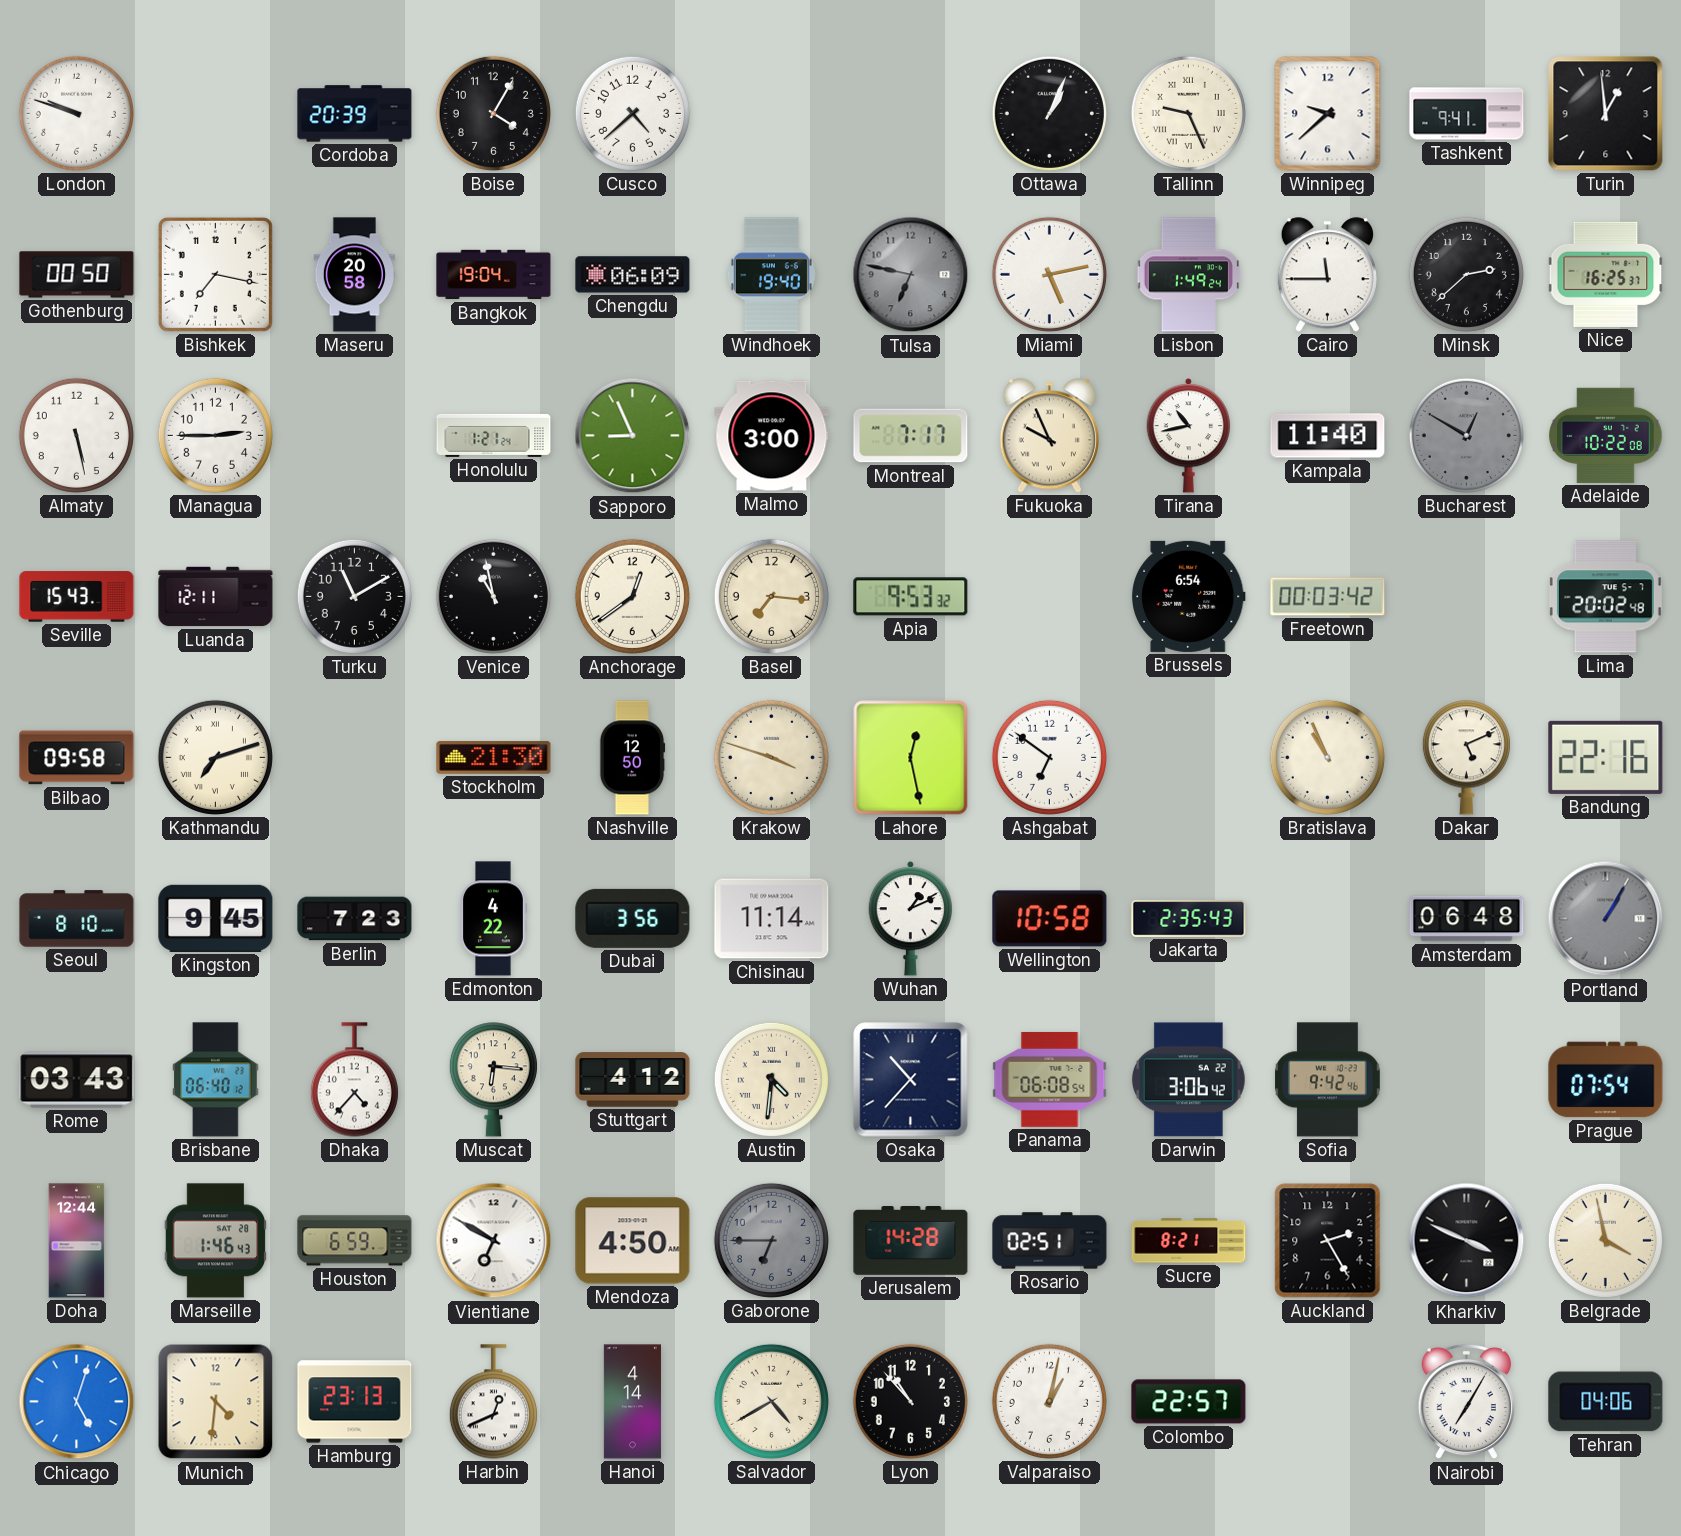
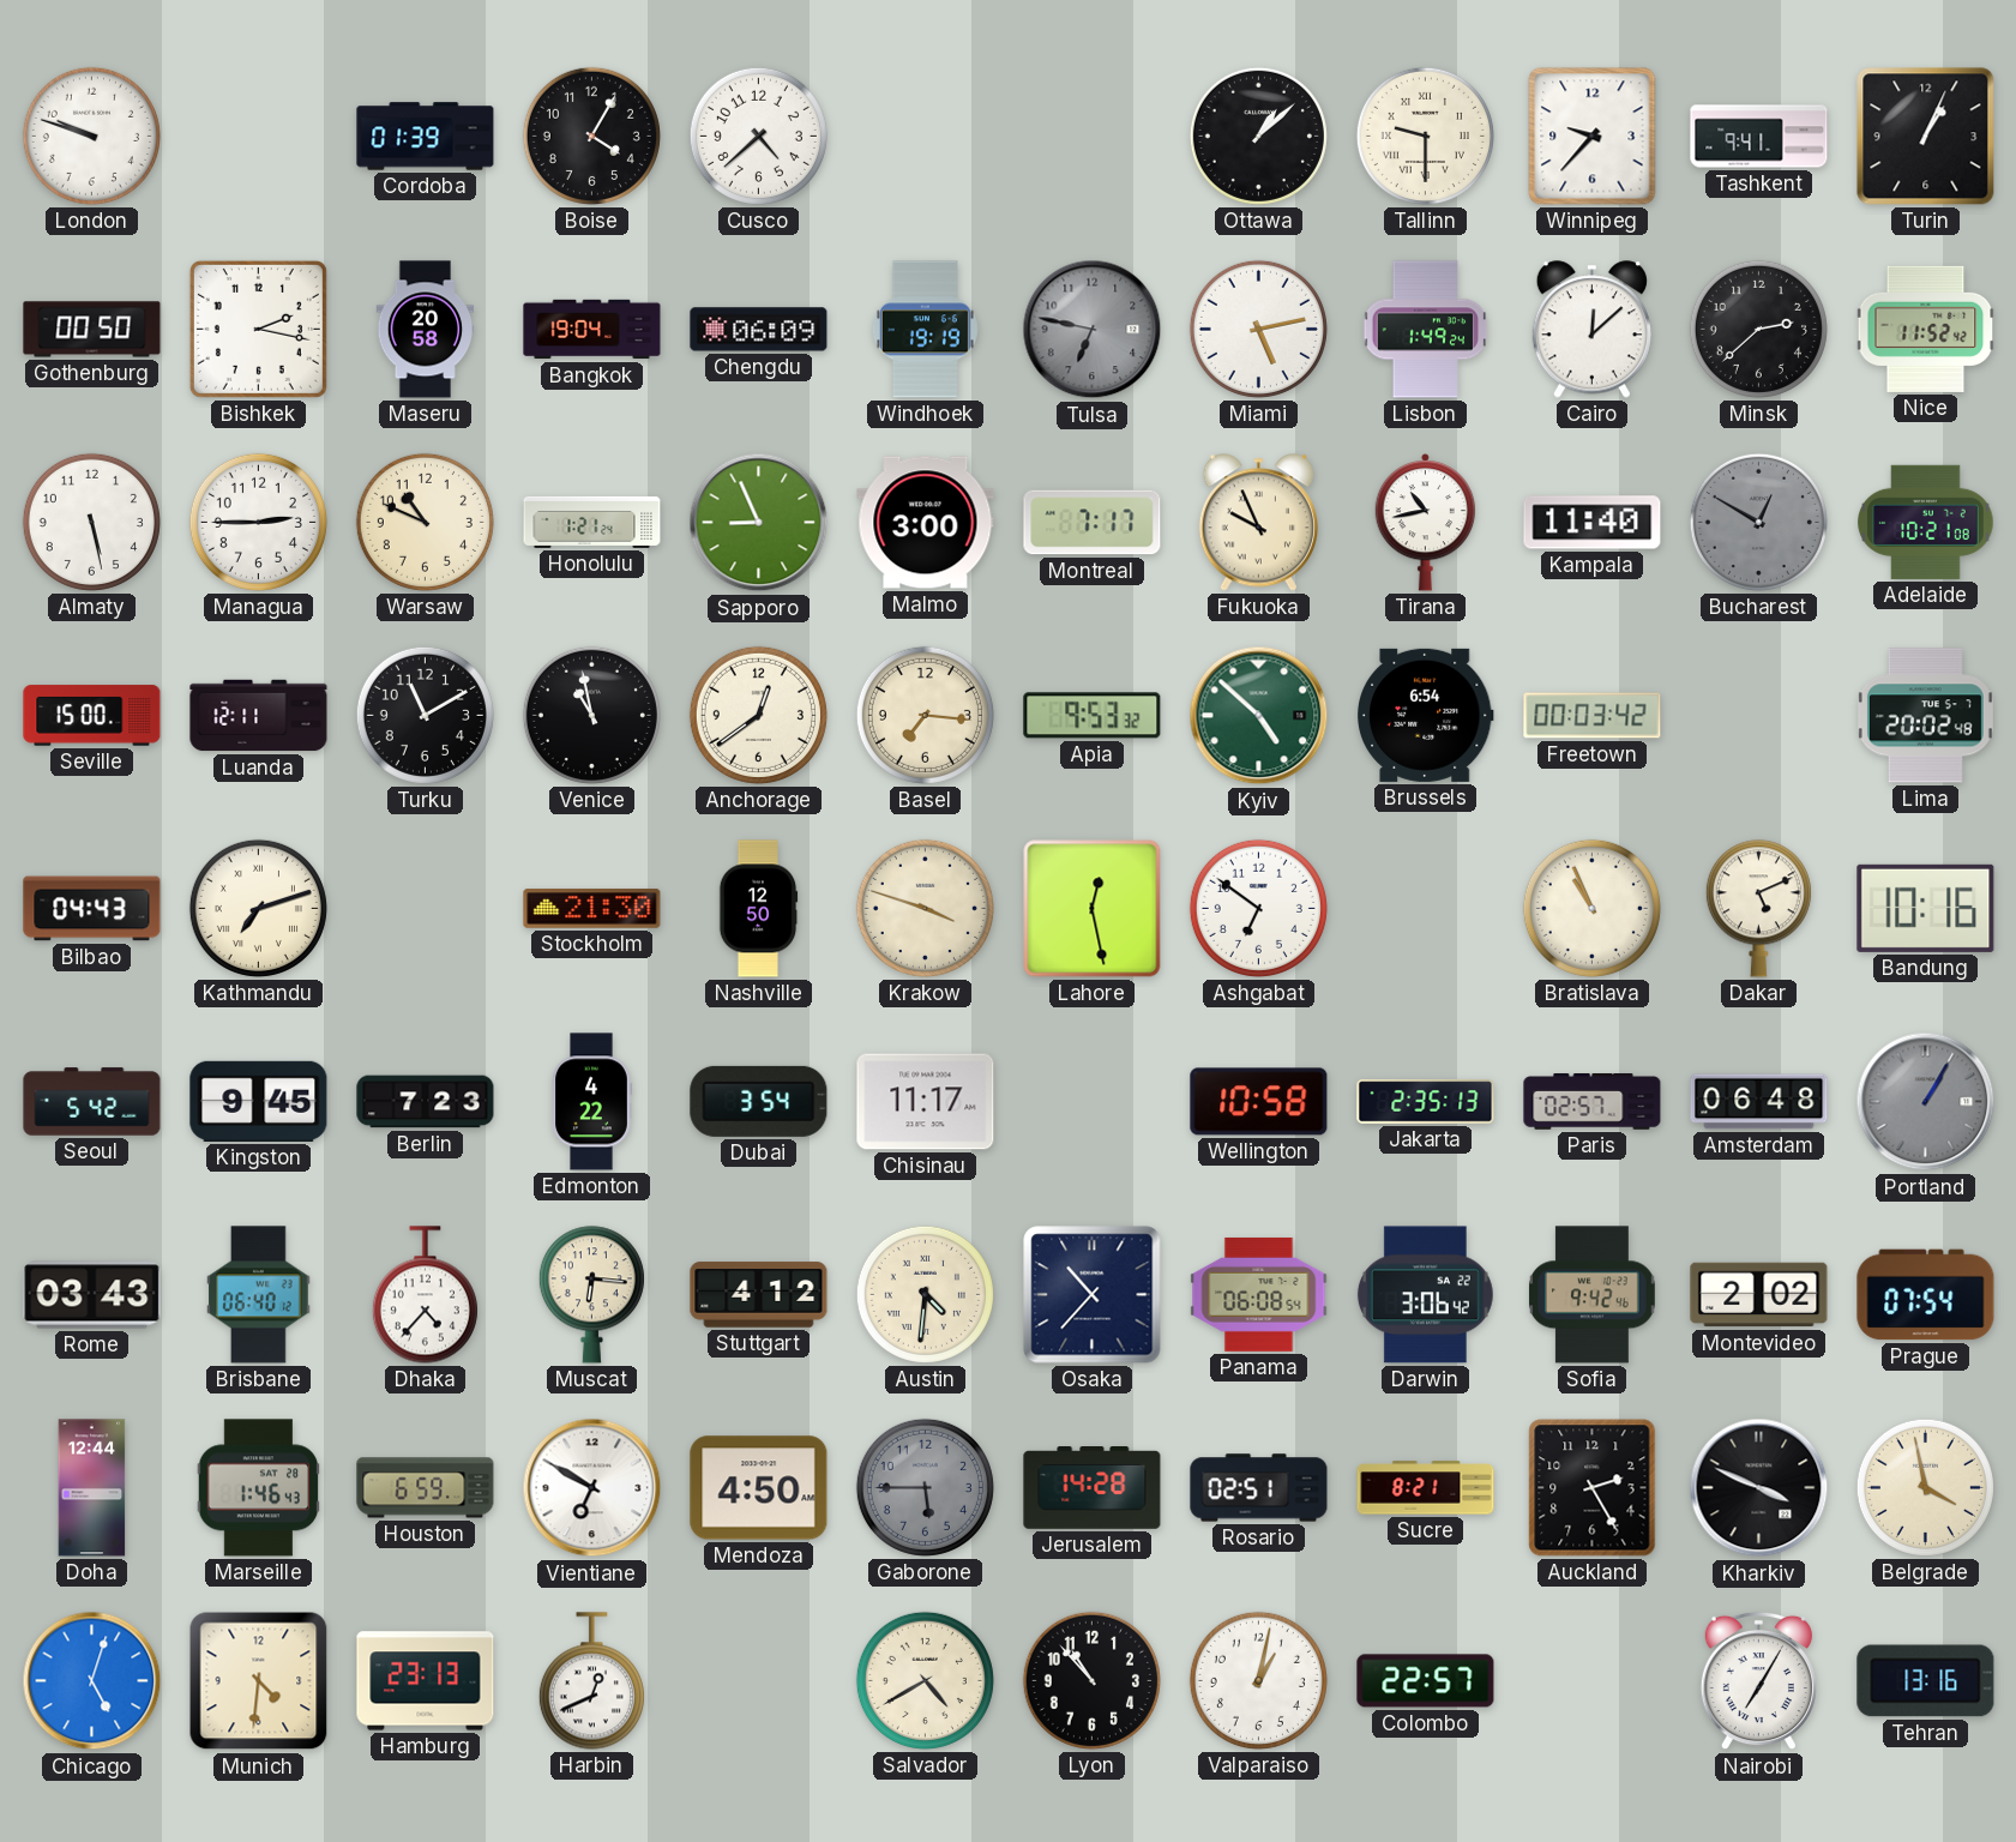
Cordoba: 20:39 -> 01:39
Ottawa: 1:04 -> 1:08
Tallinn: 9:26 -> 9:30
Winnipeg: 9:38 -> 9:37
Turin: 12:59 -> 1:04
Bishkek: 7:17 -> 2:17
Windhoek: 19:40 -> 19:19
Cairo: 11:45 -> 12:08
Nice: 16:25 -> 11:52
Warsaw: none -> 10:49
Adelaide: 10:22 -> 10:21
Seville: 15:43 -> 15:00
Kyiv: none -> 4:52
Bilbao: 09:58 -> 04:43
Bandung: 22:16 -> 10:16
Seoul: 8:10 -> 5:42
Dubai: 3:56 -> 3:54
Chisinau: 11:14 -> 11:17
Wuhan: 1:11 -> none
Jakarta: 2:35:43 -> 2:35:13
Paris: none -> 02:57
Montevideo: none -> 2:02
Gaborone: 6:45 -> 5:45
Hanoi: 4:14 -> none
Tehran: 04:06 -> 13:16
